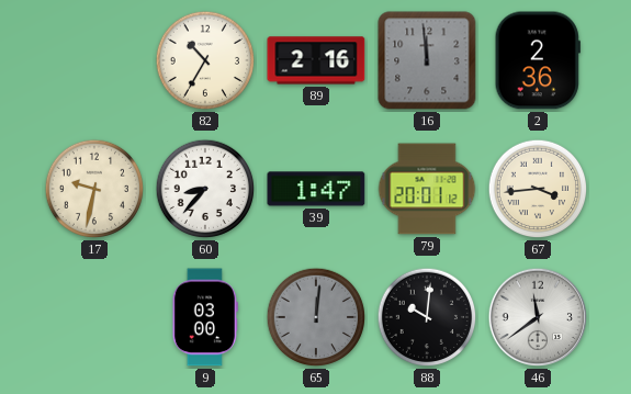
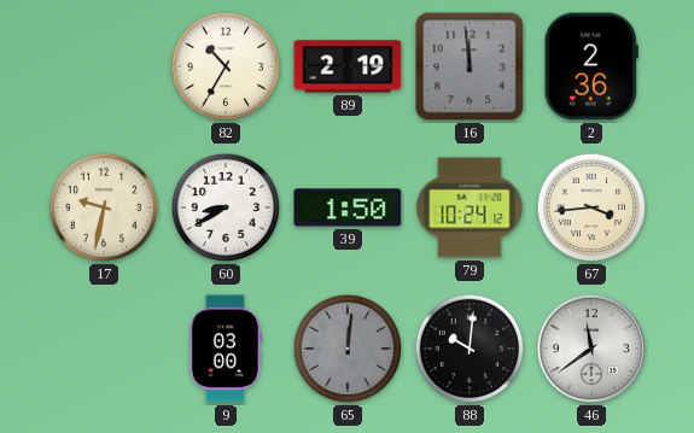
89: 2:16 -> 2:19
60: 8:37 -> 8:40
39: 1:47 -> 1:50
79: 20:01 -> 10:24
